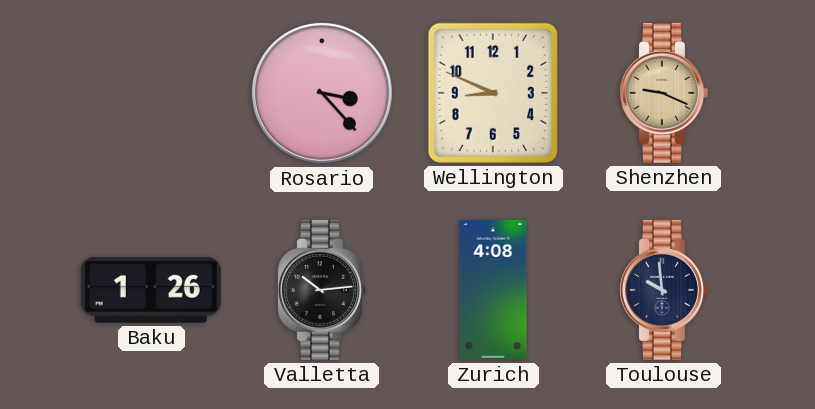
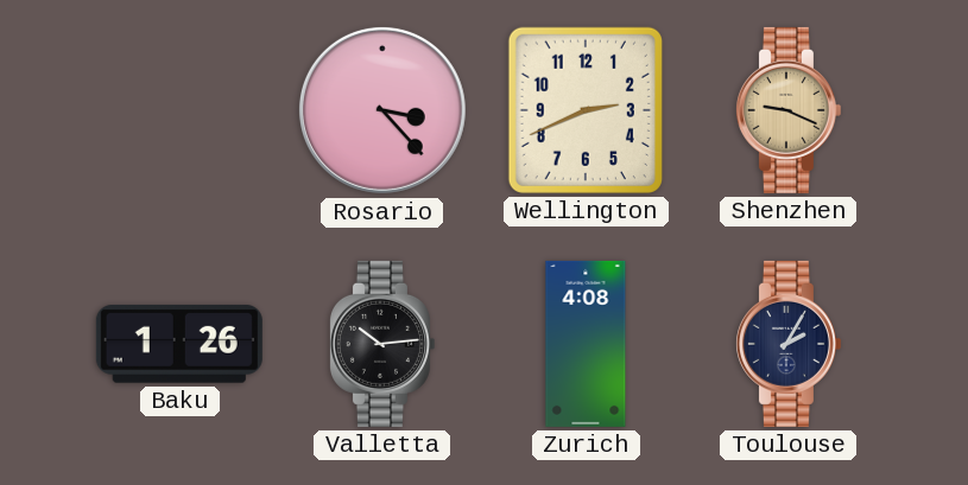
Wellington: 8:49 -> 2:41
Toulouse: 9:59 -> 2:05
